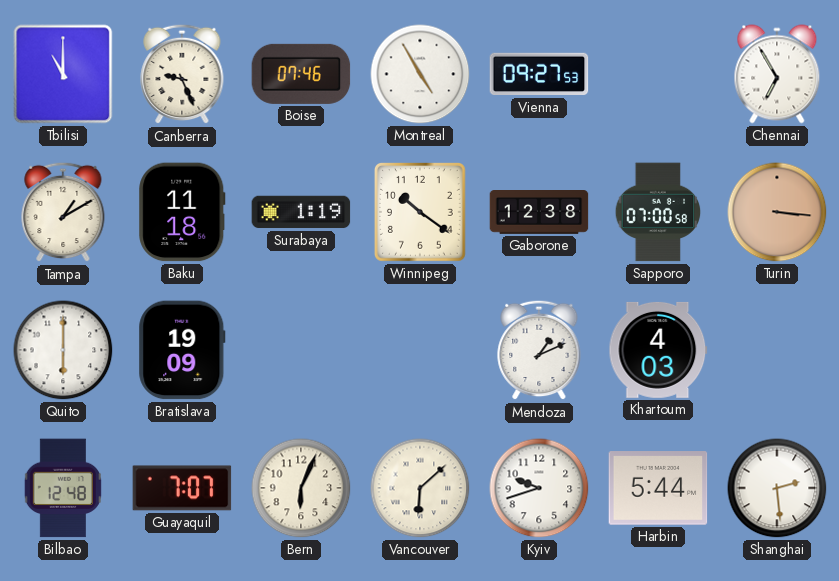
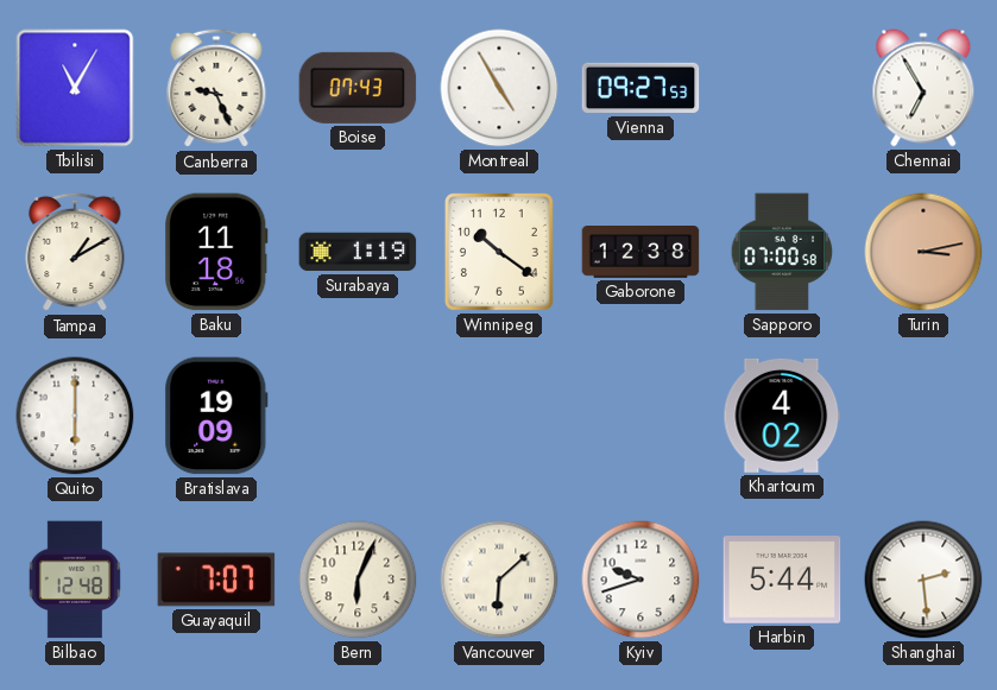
Tbilisi: 11:00 -> 11:05
Boise: 07:46 -> 07:43
Turin: 3:16 -> 3:13
Mendoza: 1:11 -> none
Khartoum: 4:03 -> 4:02
